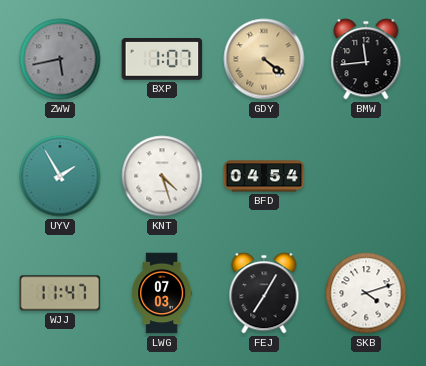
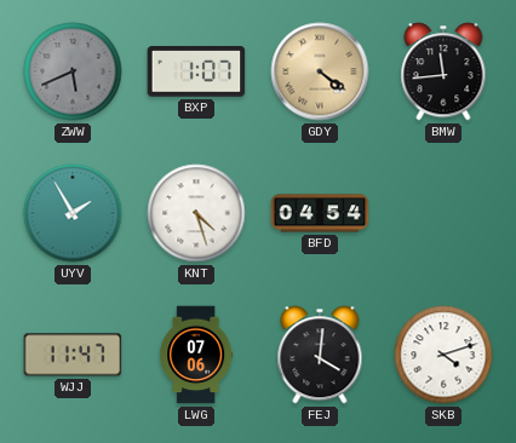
ZWW: 5:43 -> 5:41
LWG: 07:03 -> 07:06
FEJ: 7:05 -> 4:01
